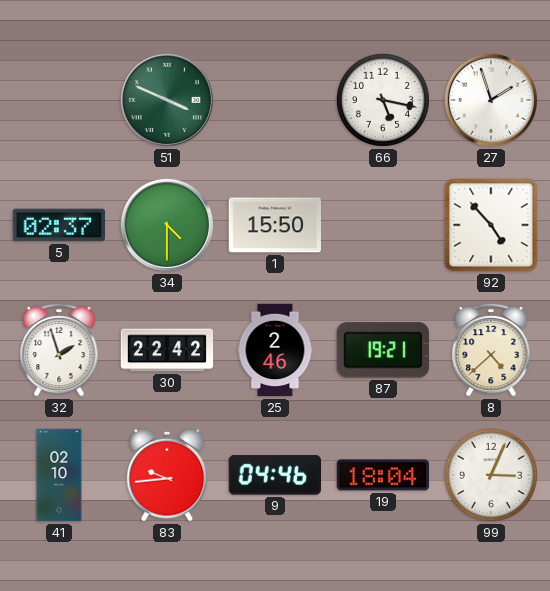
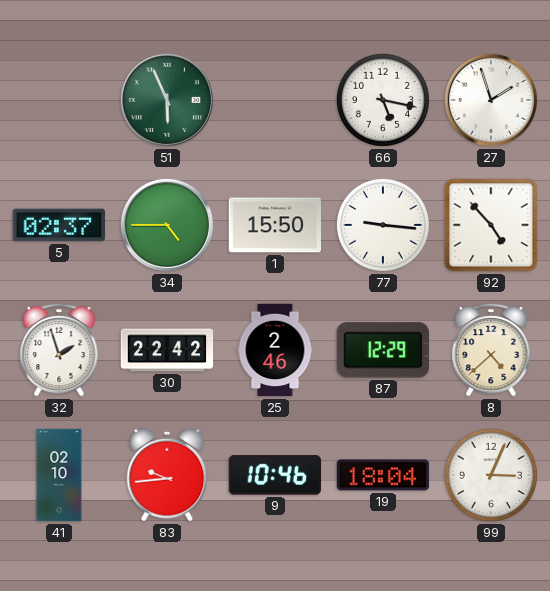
51: 3:49 -> 5:56
34: 4:30 -> 4:45
77: none -> 9:16
87: 19:21 -> 12:29
9: 04:46 -> 10:46
